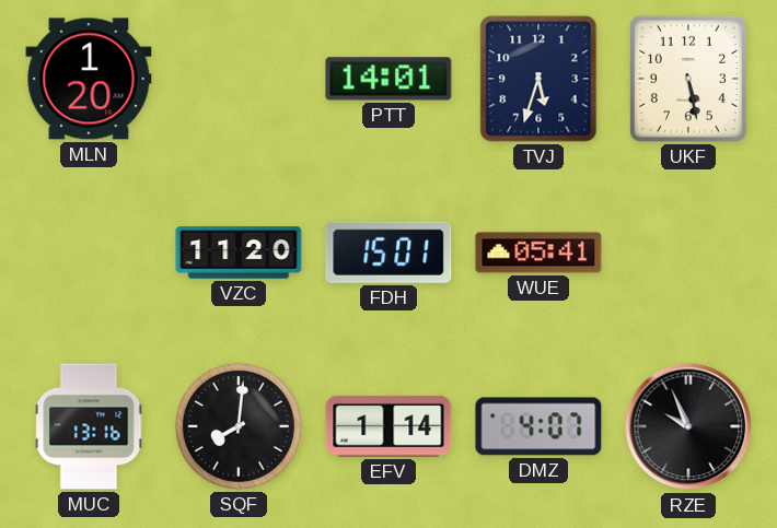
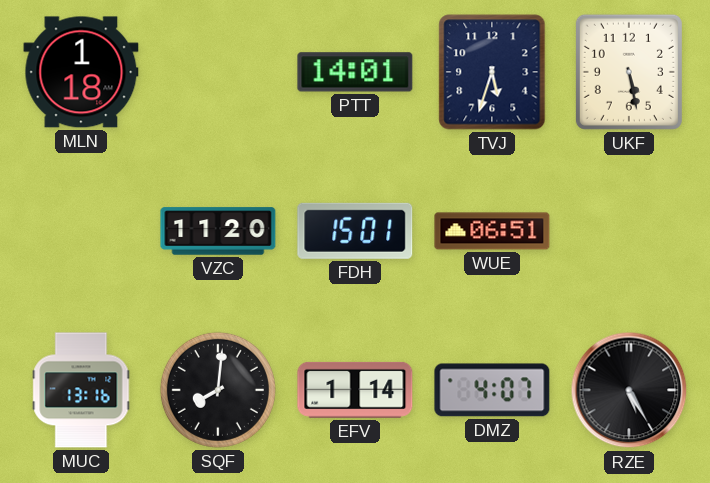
MLN: 1:20 -> 1:18
WUE: 05:41 -> 06:51
RZE: 9:56 -> 5:25
